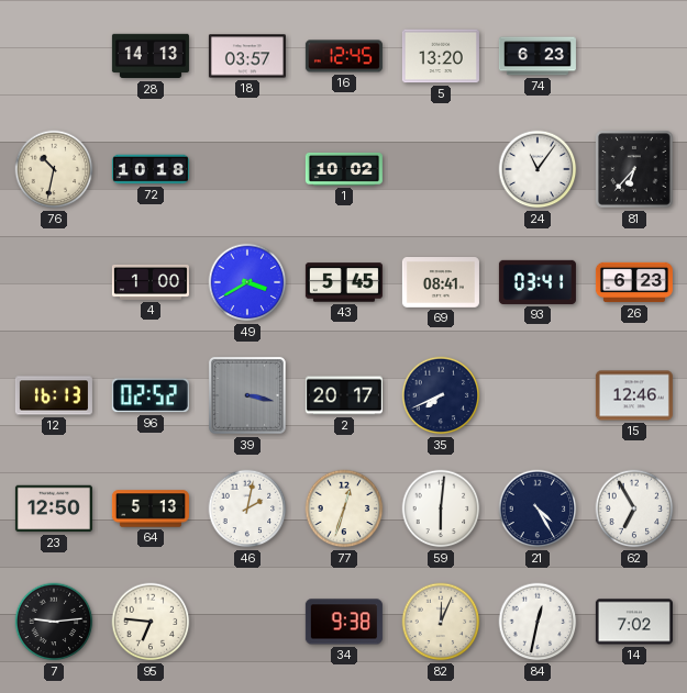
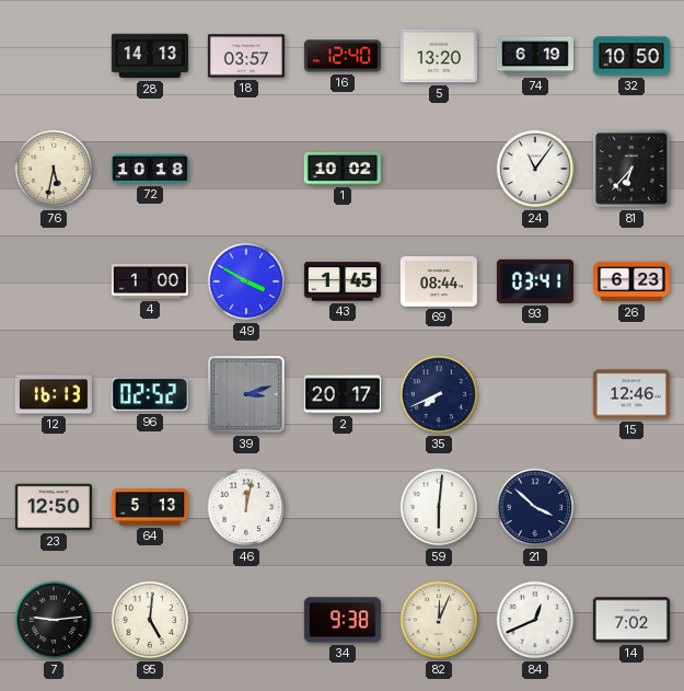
16: 12:45 -> 12:40
74: 6:23 -> 6:19
32: none -> 10:50
76: 10:32 -> 5:32
49: 3:40 -> 3:50
43: 5:45 -> 1:45
69: 08:41 -> 08:44
39: 3:17 -> 3:12
46: 2:02 -> 12:02
77: 12:33 -> none
21: 4:25 -> 3:52
62: 6:55 -> none
95: 6:46 -> 5:01
84: 12:32 -> 12:41
